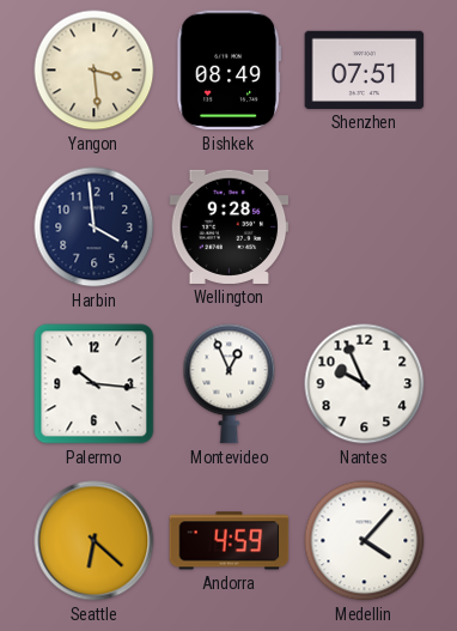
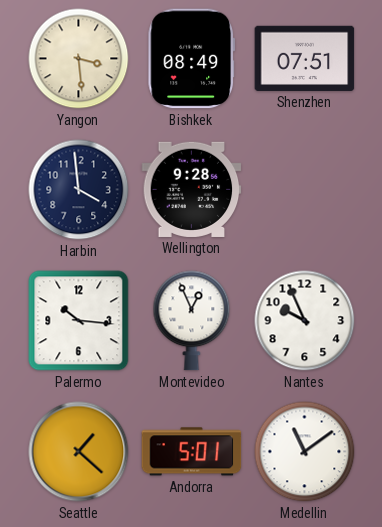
Seattle: 6:22 -> 1:22
Andorra: 4:59 -> 5:01
Medellin: 4:07 -> 11:09
